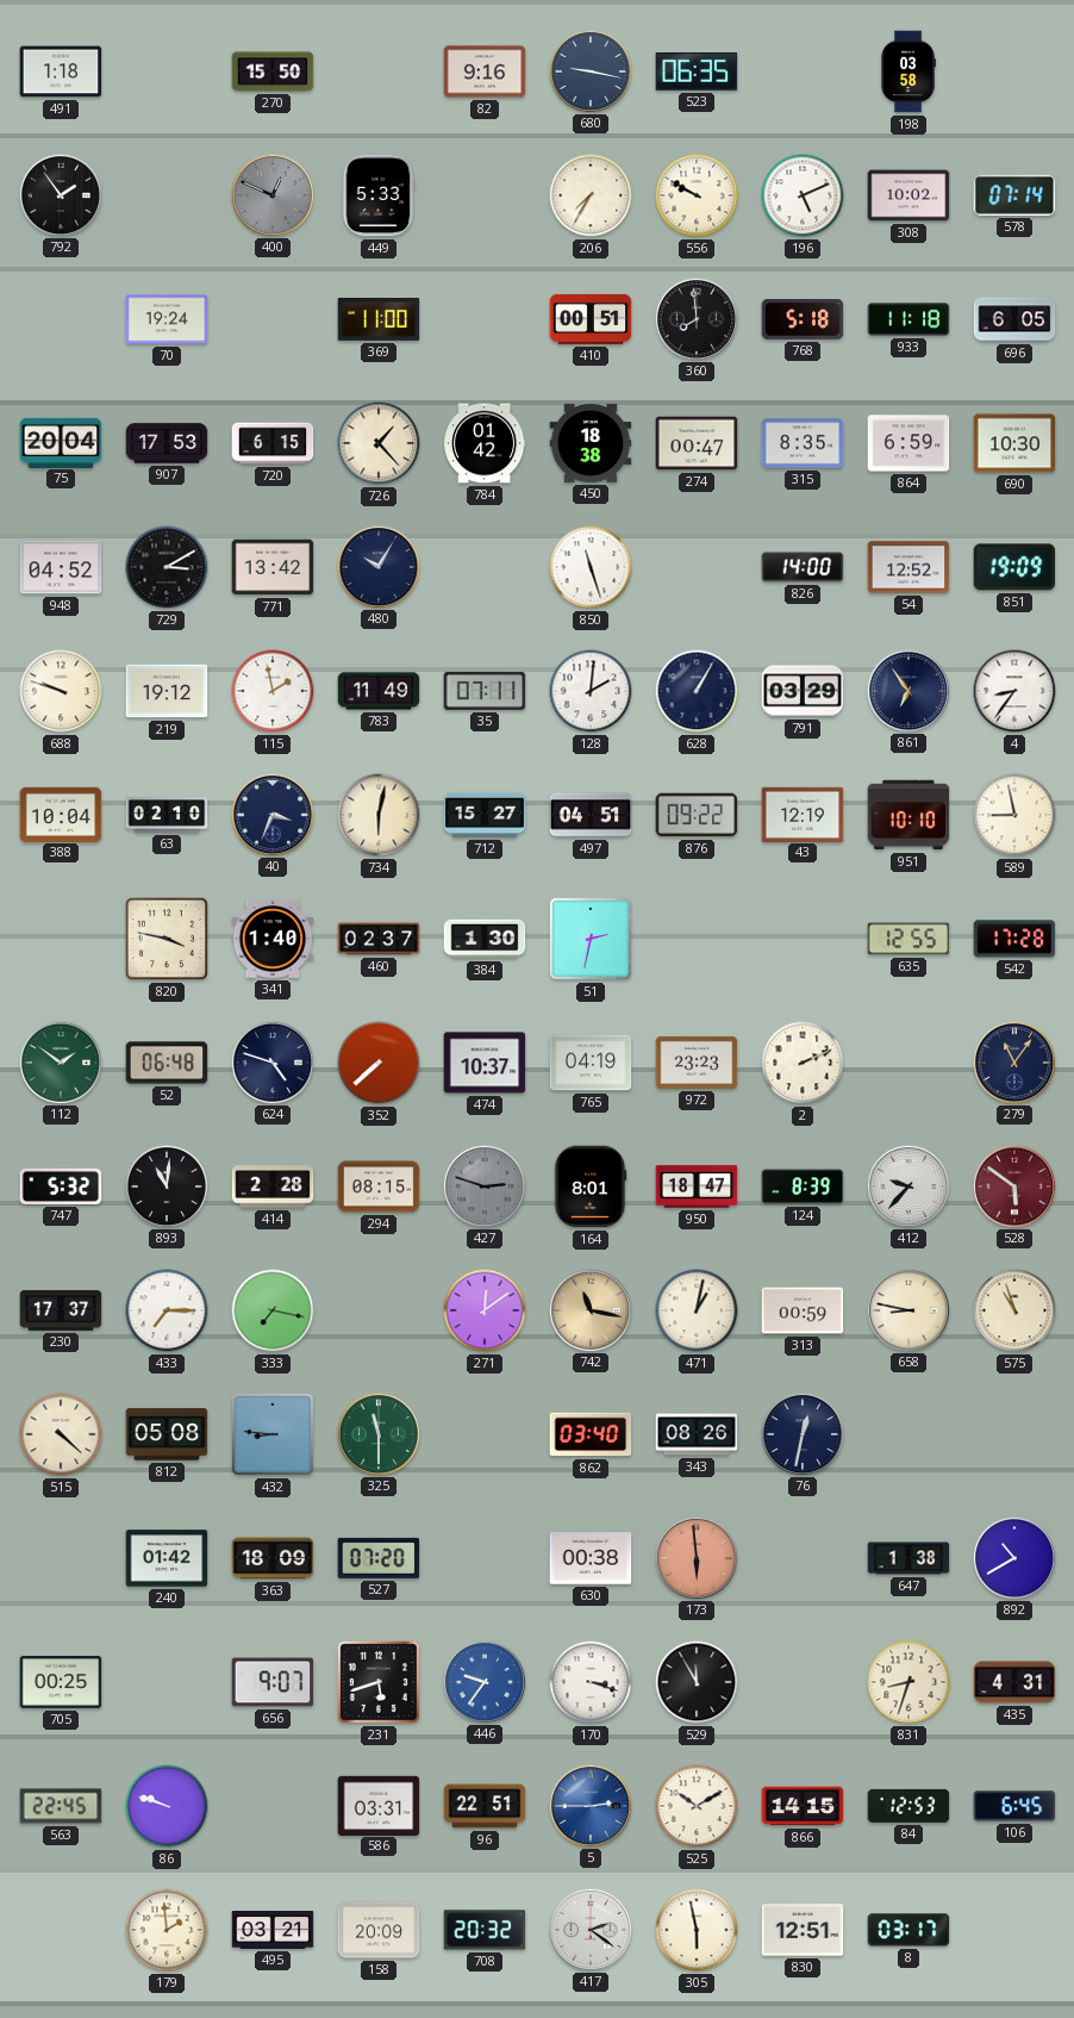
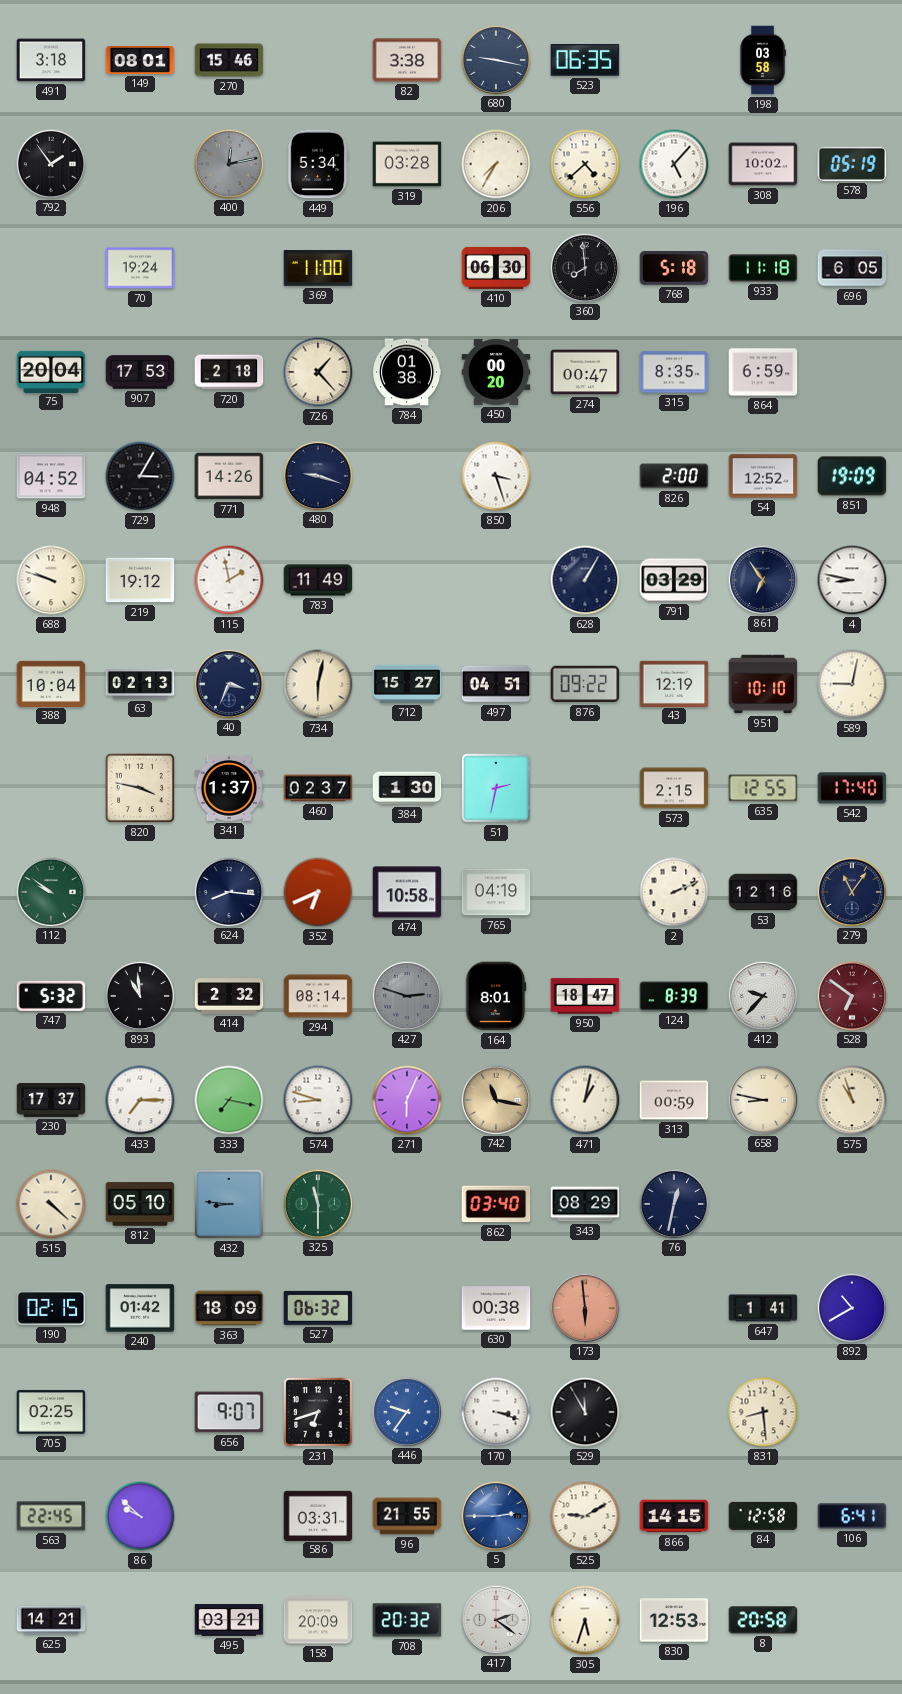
491: 1:18 -> 3:18
149: none -> 08:01
270: 15:50 -> 15:46
82: 9:16 -> 3:38
400: 12:49 -> 12:13
449: 5:33 -> 5:34
319: none -> 03:28
556: 9:50 -> 4:38
196: 5:11 -> 5:07
578: 07:14 -> 05:19
410: 00:51 -> 06:30
720: 6:15 -> 2:18
784: 01:42 -> 01:38
450: 18:38 -> 00:20
690: 10:30 -> none
729: 3:10 -> 3:05
771: 13:42 -> 14:26
480: 10:05 -> 9:18
850: 11:27 -> 3:27
826: 14:00 -> 2:00
35: 07:11 -> none
128: 2:01 -> none
4: 8:36 -> 8:47
63: 02:10 -> 02:13
589: 8:58 -> 9:02
341: 1:40 -> 1:37
573: none -> 2:15
542: 17:28 -> 17:40
112: 1:51 -> 9:51
52: 06:48 -> none
624: 4:48 -> 8:16
352: 7:38 -> 6:41
474: 10:37 -> 10:58
972: 23:23 -> none
53: none -> 12:16
893: 11:01 -> 10:59
414: 2:28 -> 2:32
294: 08:15 -> 08:14
528: 5:51 -> 6:51
574: none -> 8:48
271: 12:09 -> 6:04
812: 05:08 -> 05:10
343: 08:26 -> 08:29
190: none -> 02:15
527: 07:20 -> 06:32
647: 1:38 -> 1:41
705: 00:25 -> 02:25
231: 5:42 -> 6:42
831: 8:33 -> 8:29
435: 4:31 -> none
86: 9:48 -> 9:52
96: 22:51 -> 21:55
525: 10:10 -> 9:10
84: 12:53 -> 12:58
106: 6:45 -> 6:41
625: none -> 14:21
179: 1:59 -> none
305: 5:58 -> 5:33
830: 12:51 -> 12:53
8: 03:17 -> 20:58
